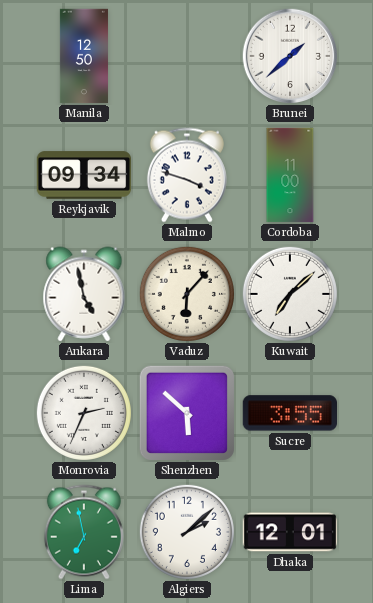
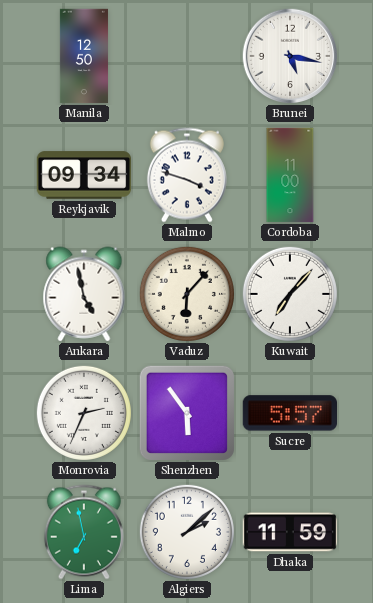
Brunei: 1:38 -> 5:17
Kuwait: 7:08 -> 7:07
Shenzhen: 5:52 -> 5:54
Sucre: 3:55 -> 5:57
Dhaka: 12:01 -> 11:59
